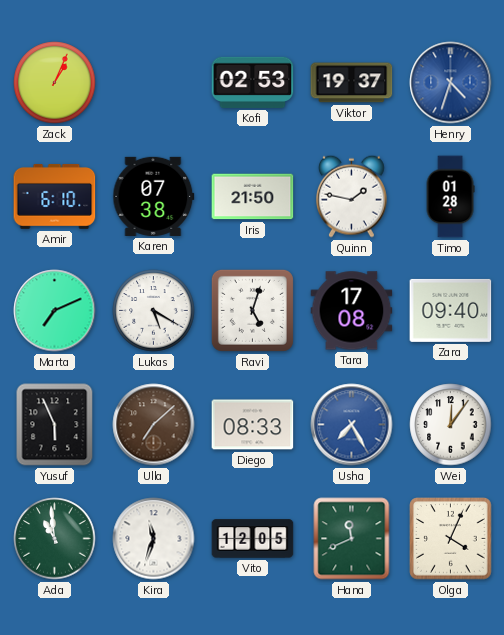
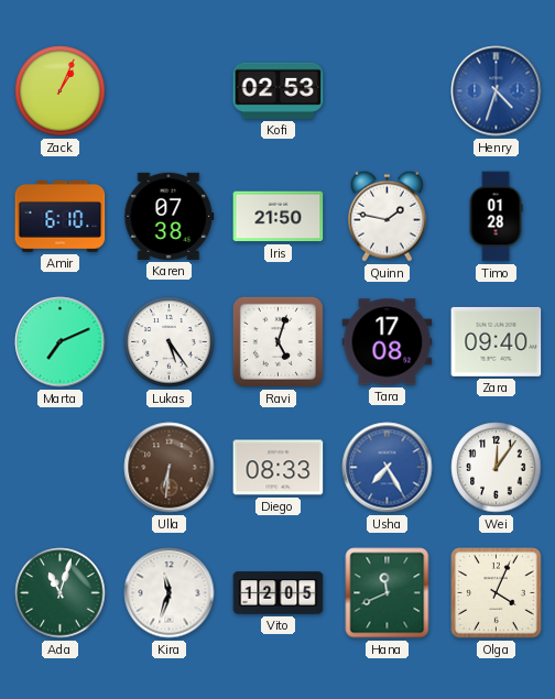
Viktor: 19:37 -> none
Lukas: 5:20 -> 5:24
Yusuf: 5:56 -> none
Ulla: 7:08 -> 6:31
Ada: 10:59 -> 11:03
